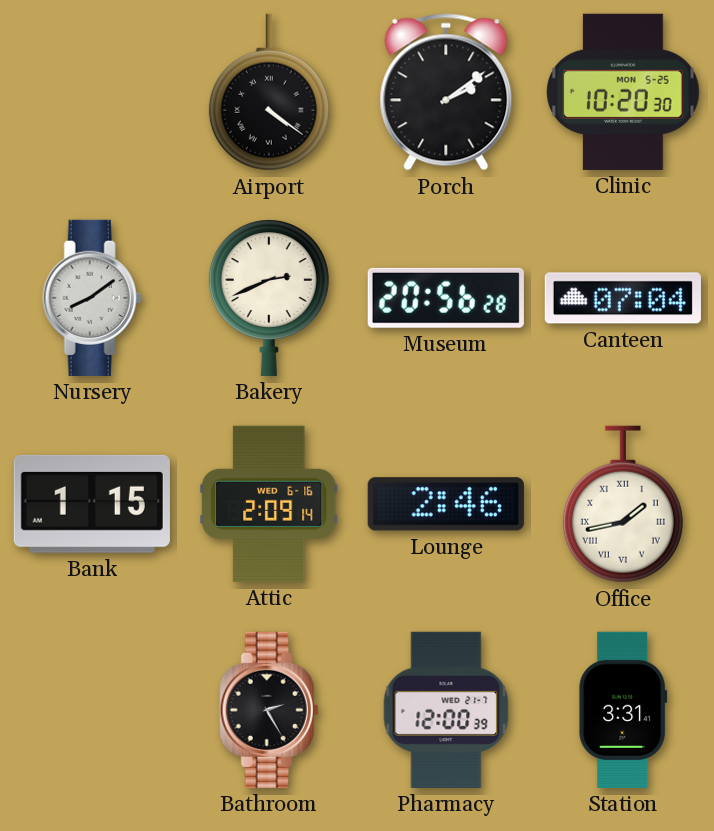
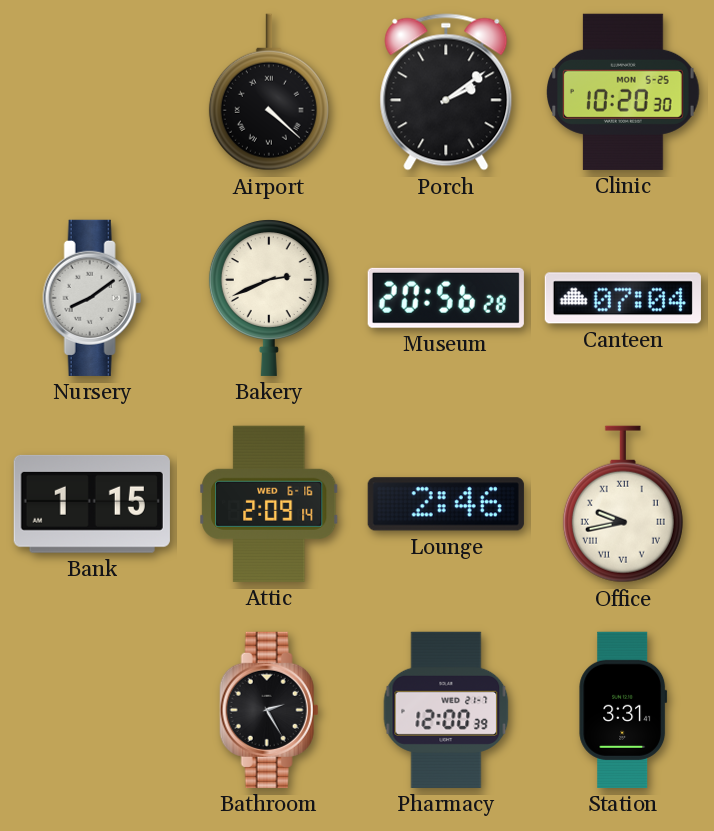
Airport: 4:21 -> 4:22
Office: 1:43 -> 9:43
